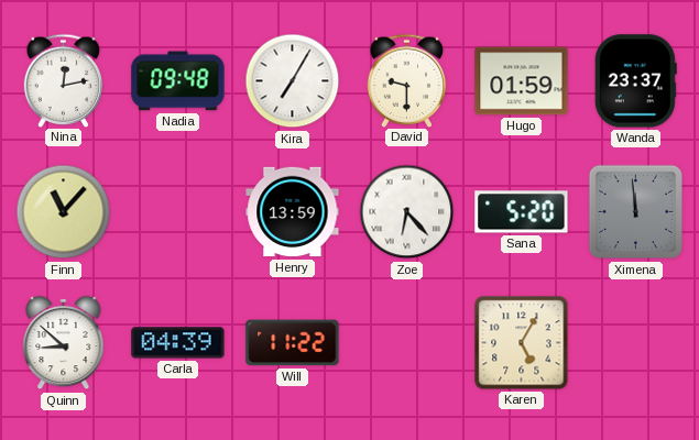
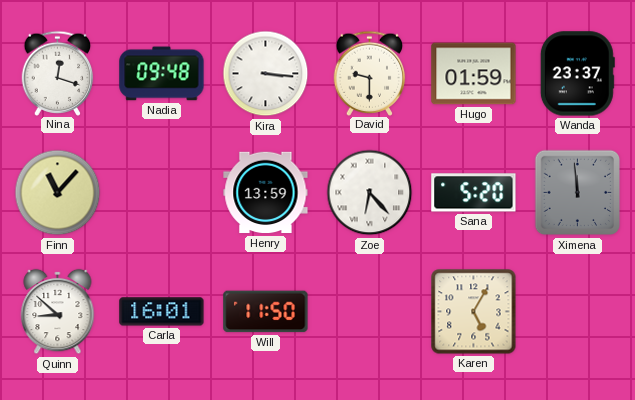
Nina: 12:13 -> 12:18
Kira: 7:05 -> 3:16
Carla: 04:39 -> 16:01
Will: 11:22 -> 11:50
